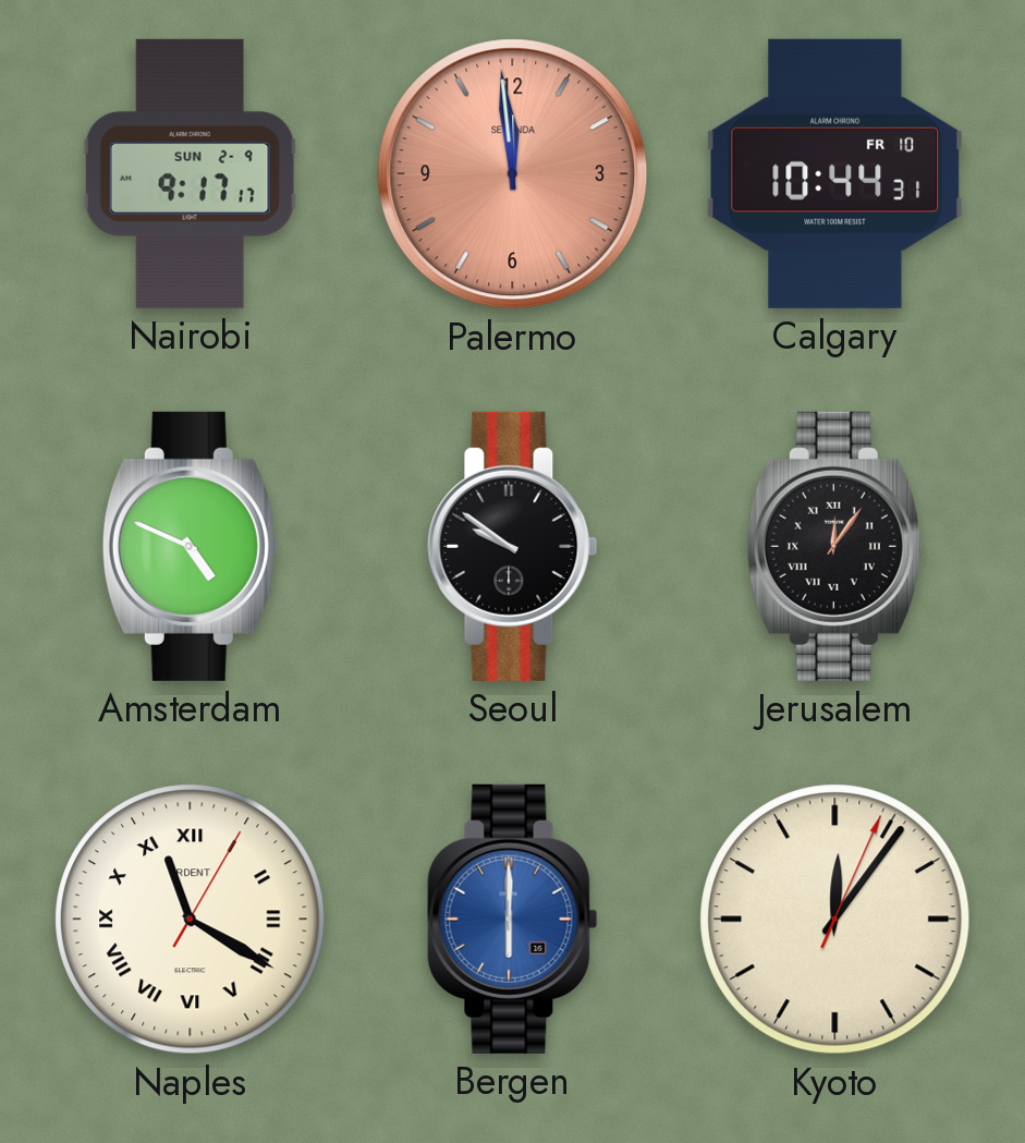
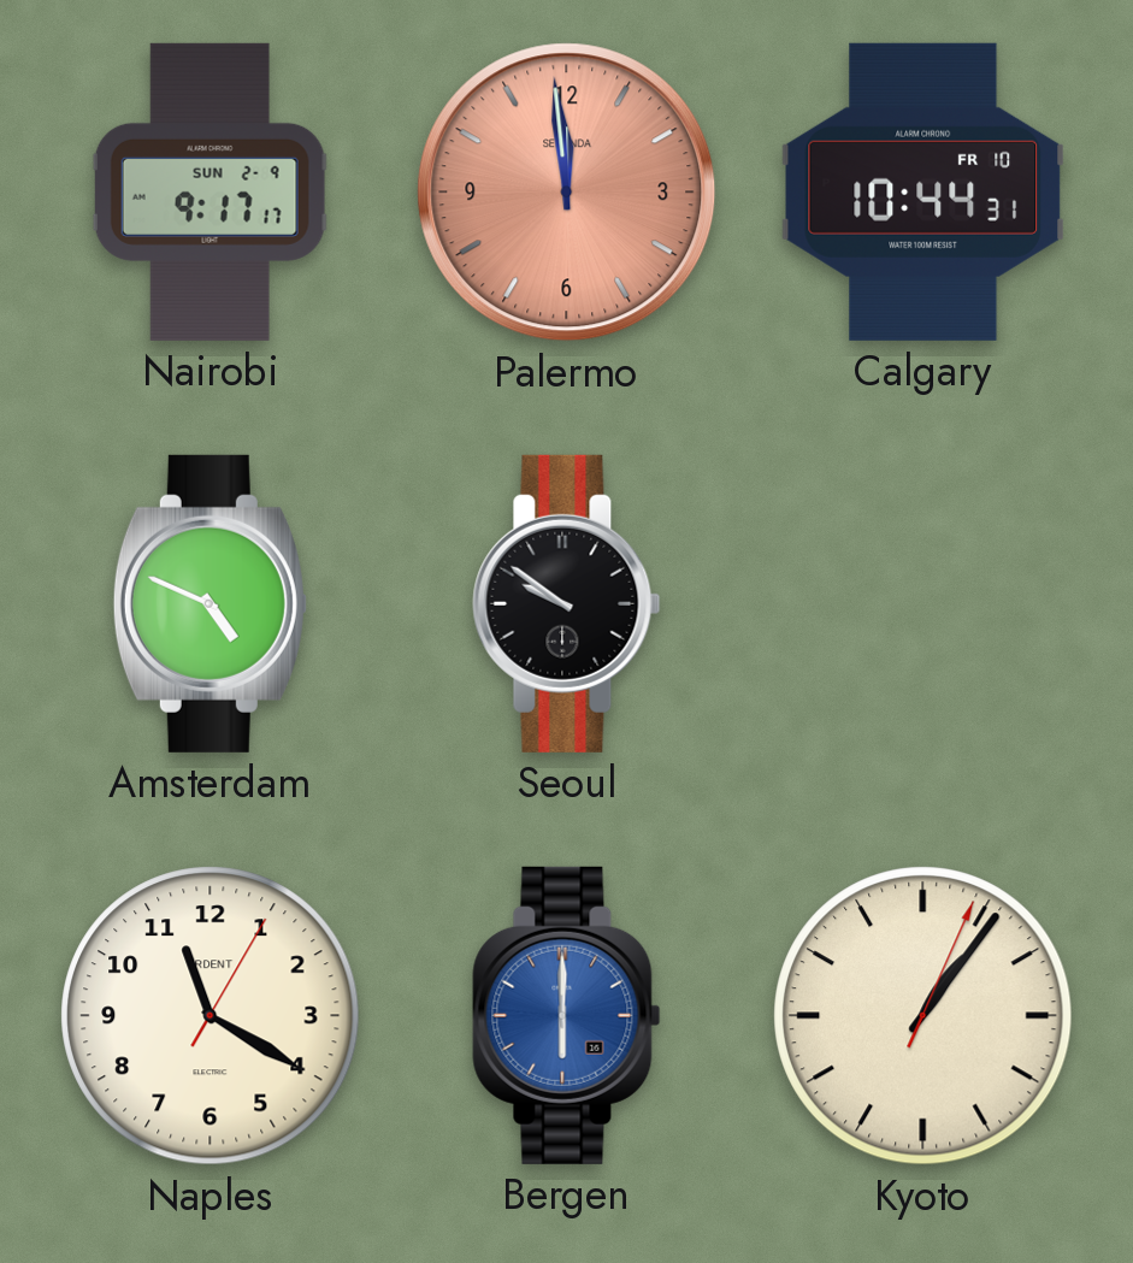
Jerusalem: 12:06 -> none
Naples numerals: Roman -> Arabic
Kyoto: 12:06 -> 1:06
